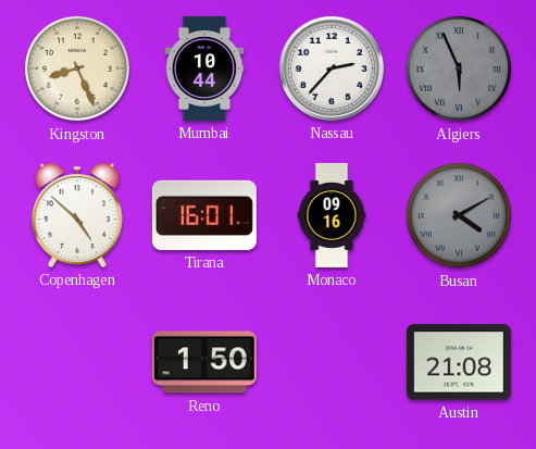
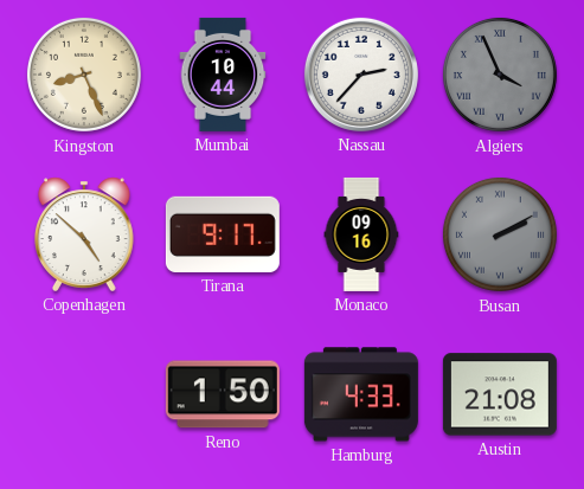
Algiers: 5:56 -> 3:56
Tirana: 16:01 -> 9:17
Busan: 4:10 -> 2:10
Hamburg: none -> 4:33
